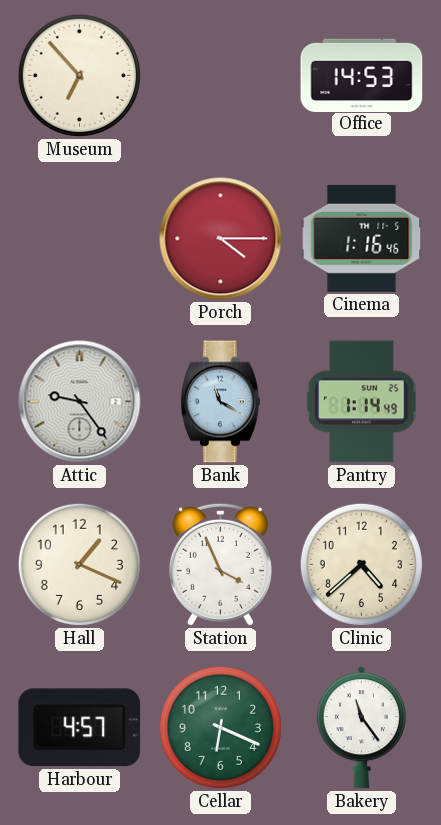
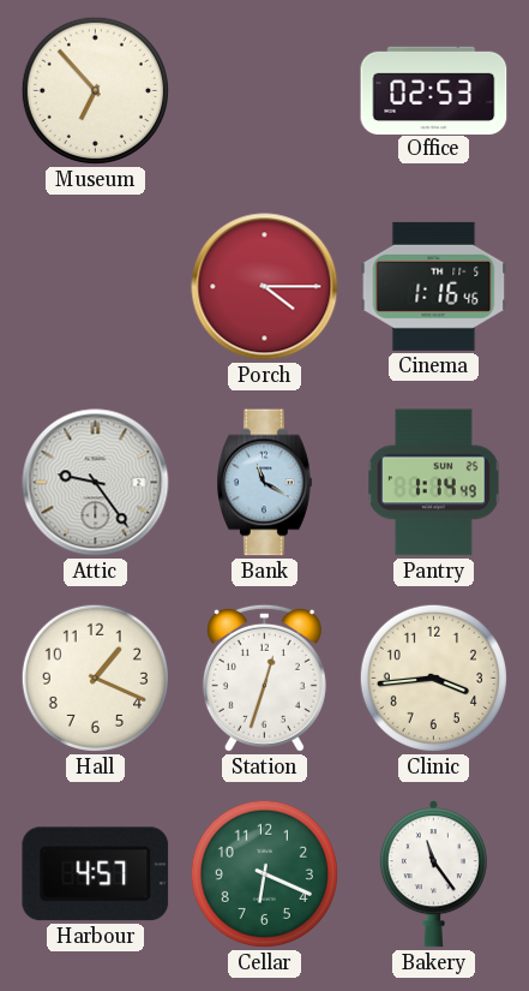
Office: 14:53 -> 02:53
Station: 3:56 -> 12:33
Clinic: 4:38 -> 3:44
